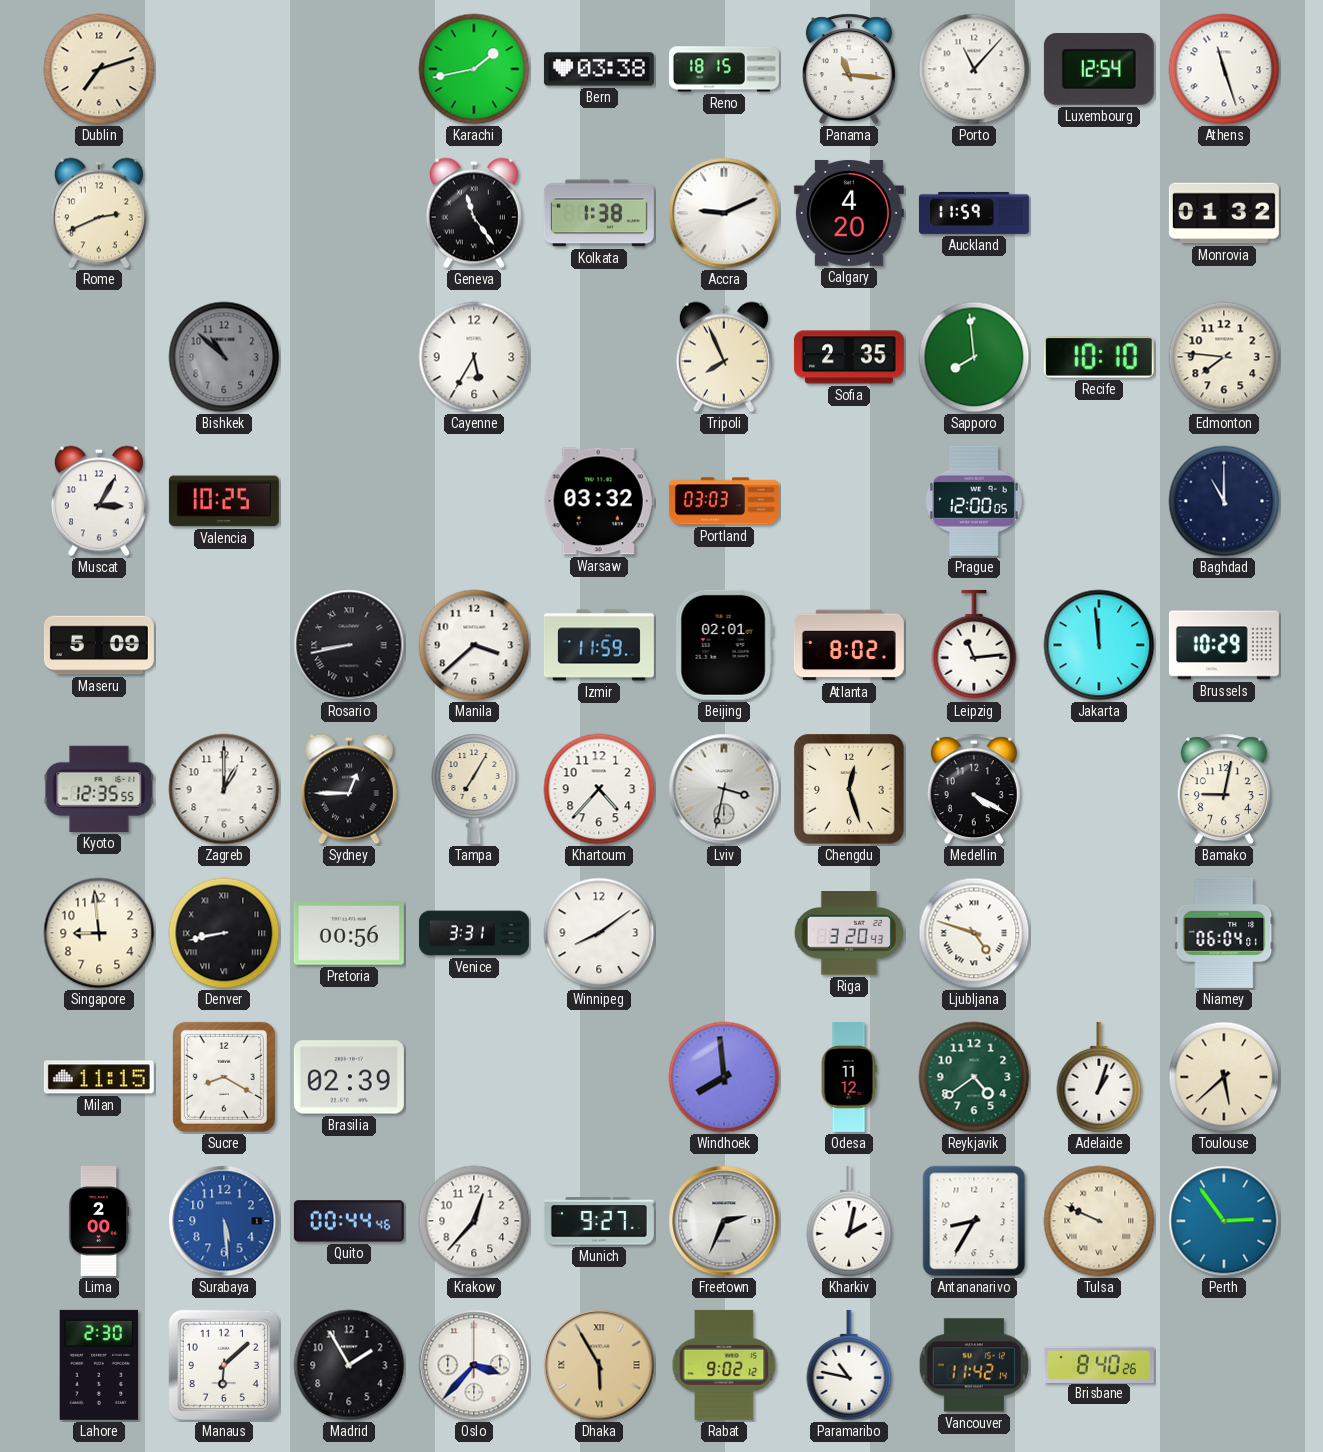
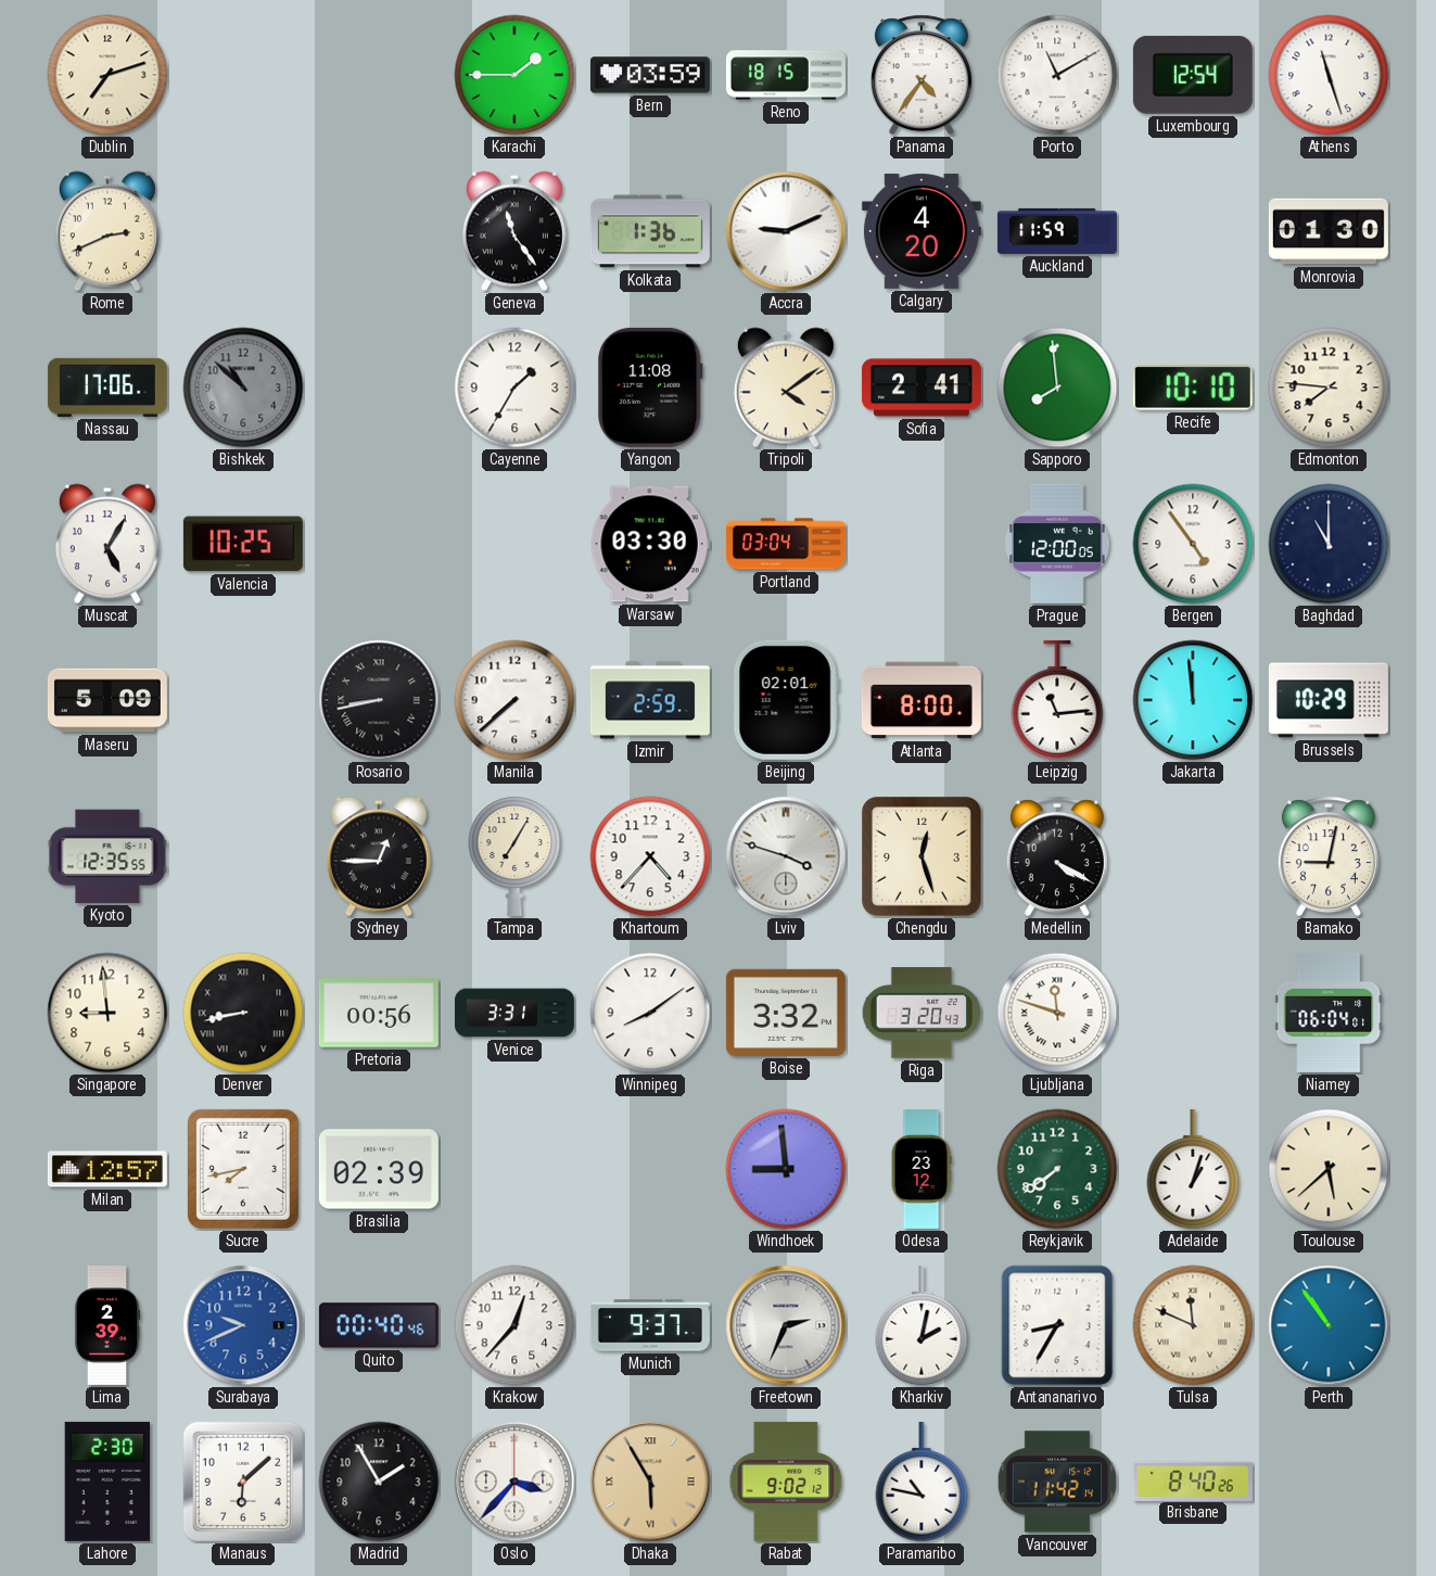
Karachi: 1:43 -> 1:45
Bern: 03:38 -> 03:59
Panama: 11:16 -> 4:36
Porto: 11:07 -> 11:10
Kolkata: 1:38 -> 1:36
Monrovia: 01:32 -> 01:30
Nassau: none -> 17:06
Cayenne: 5:35 -> 1:35
Yangon: none -> 11:08
Tripoli: 7:56 -> 4:09
Sofia: 2:35 -> 2:41
Muscat: 3:05 -> 5:05
Warsaw: 03:32 -> 03:30
Portland: 03:03 -> 03:04
Bergen: none -> 4:54
Manila: 3:38 -> 7:38
Izmir: 11:59 -> 2:59
Atlanta: 8:02 -> 8:00
Zagreb: 1:00 -> none
Lviv: 3:32 -> 3:48
Boise: none -> 3:32
Ljubljana: 4:48 -> 11:48
Milan: 11:15 -> 12:57
Sucre: 8:20 -> 7:43
Windhoek: 7:59 -> 8:59
Odesa: 11:12 -> 23:12
Reykjavik: 4:39 -> 7:39
Lima: 2:00 -> 2:39
Surabaya: 5:29 -> 9:41
Quito: 00:44 -> 00:40
Munich: 9:27 -> 9:37
Tulsa: 9:49 -> 11:49
Perth: 2:54 -> 10:54
